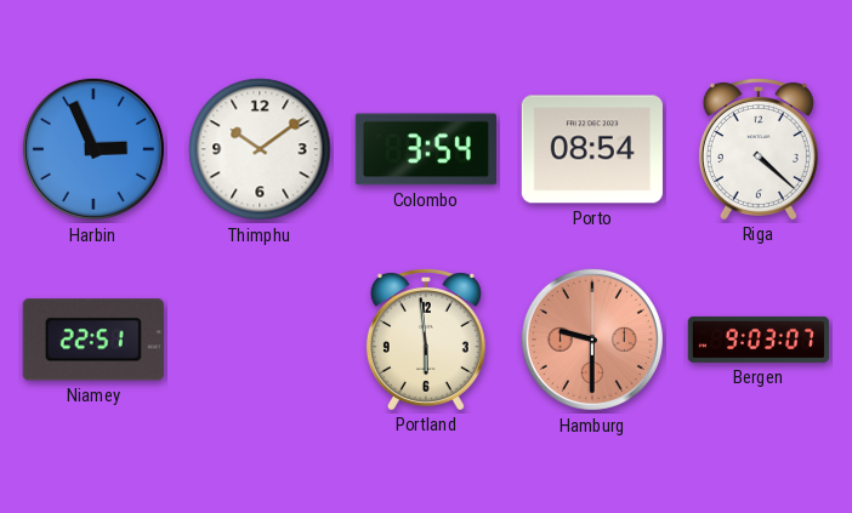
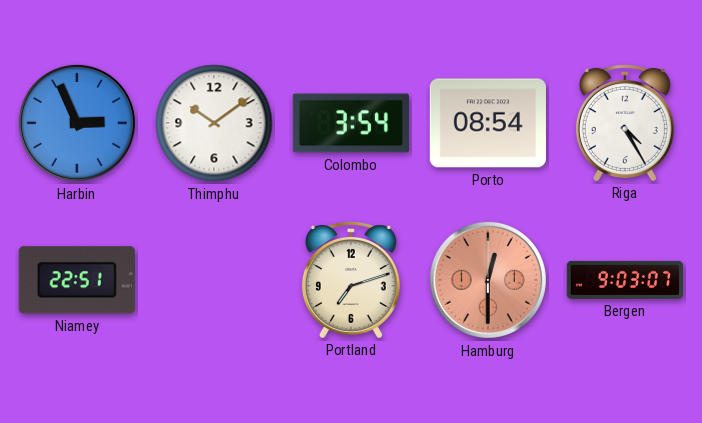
Riga: 4:22 -> 4:25
Portland: 5:59 -> 7:12
Hamburg: 9:30 -> 12:30
